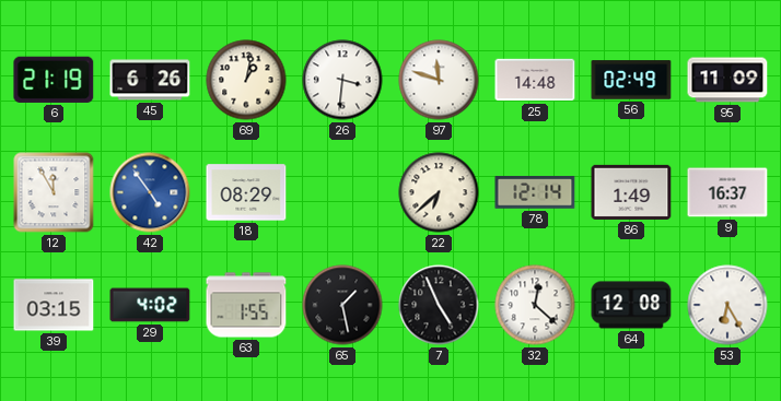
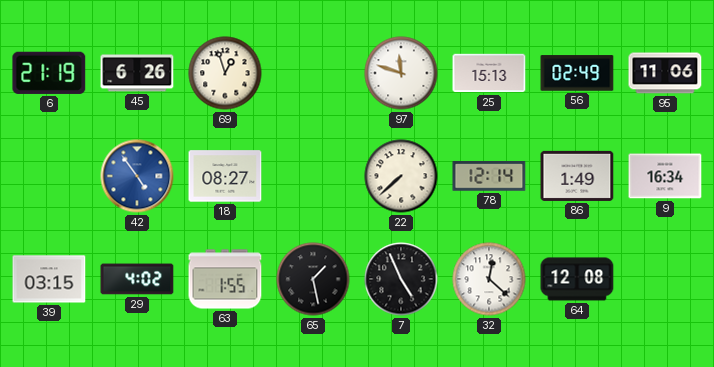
69: 1:02 -> 12:57
26: 3:31 -> none
25: 14:48 -> 15:13
95: 11:09 -> 11:06
12: 11:55 -> none
18: 08:29 -> 08:27
22: 6:38 -> 7:38
9: 16:37 -> 16:34
53: 6:25 -> none
